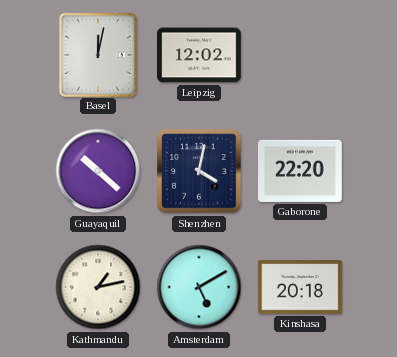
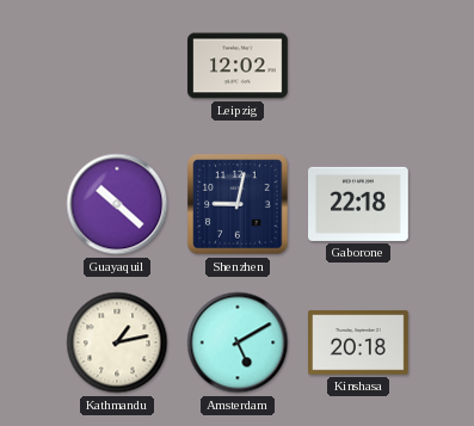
Basel: 12:02 -> none
Shenzhen: 4:02 -> 9:02
Gaborone: 22:20 -> 22:18
